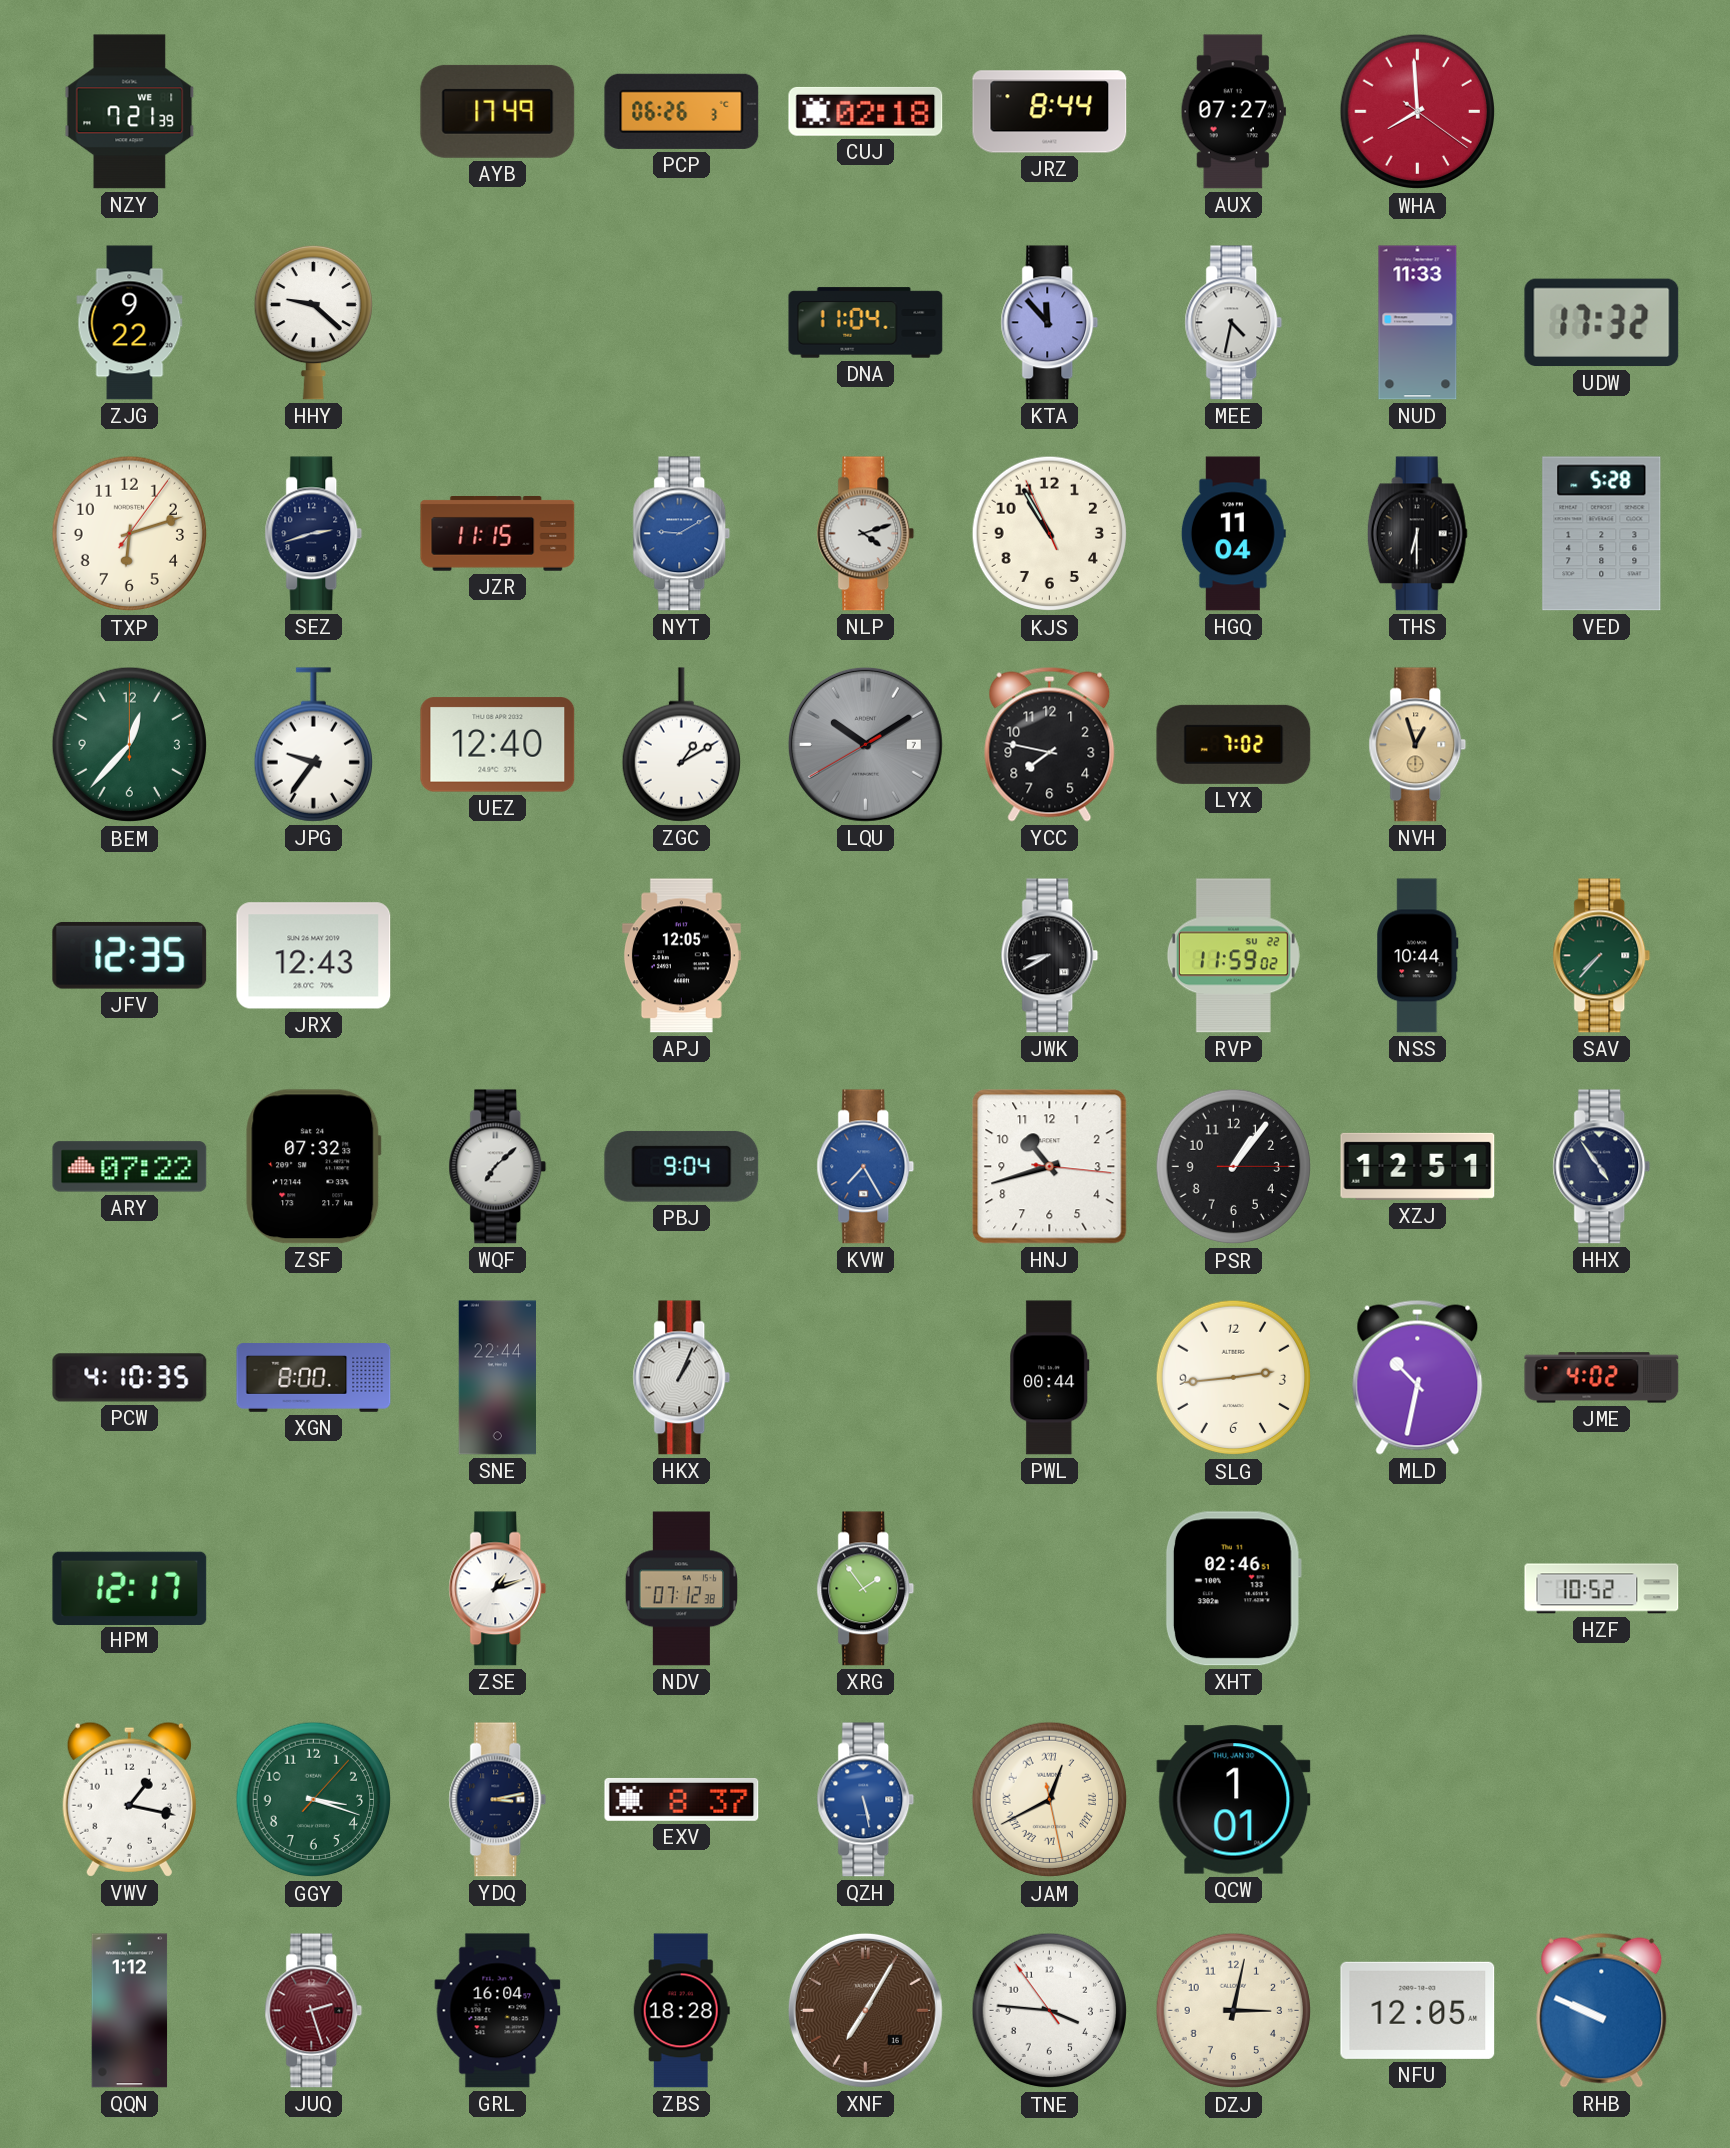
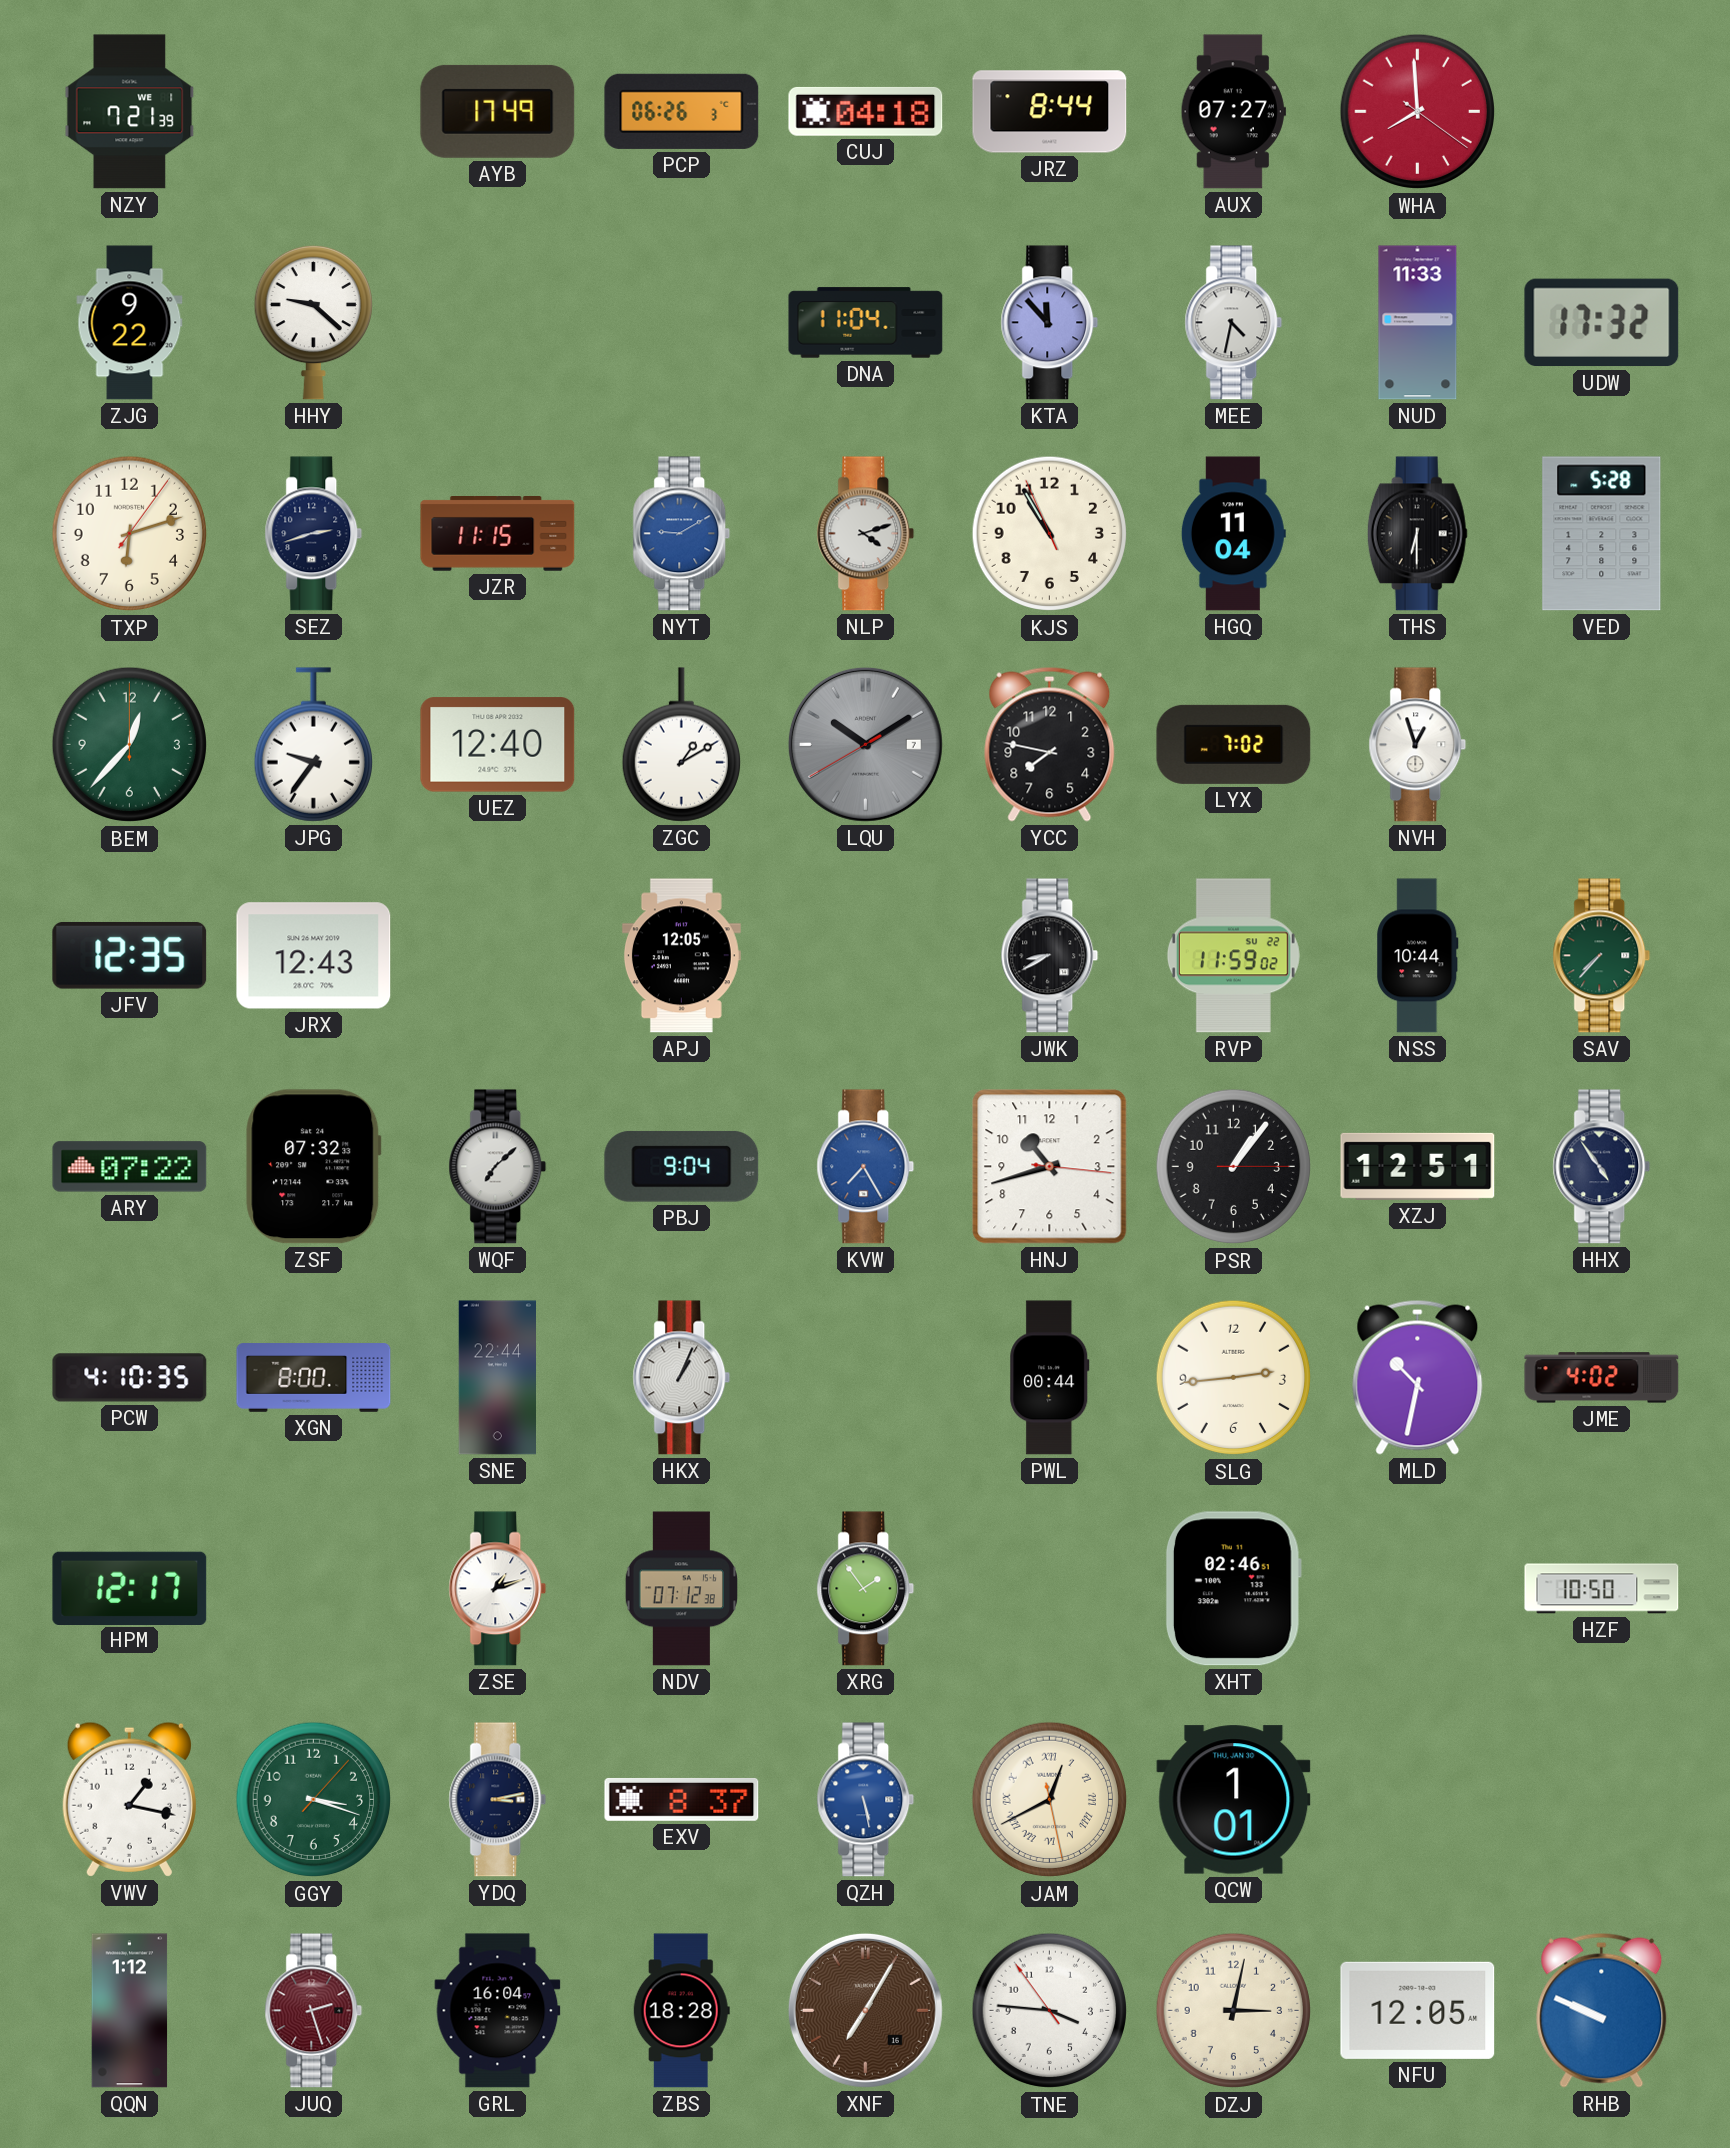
CUJ: 02:18 -> 04:18
NVH dial: champagne -> white
HZF: 10:52 -> 10:50
